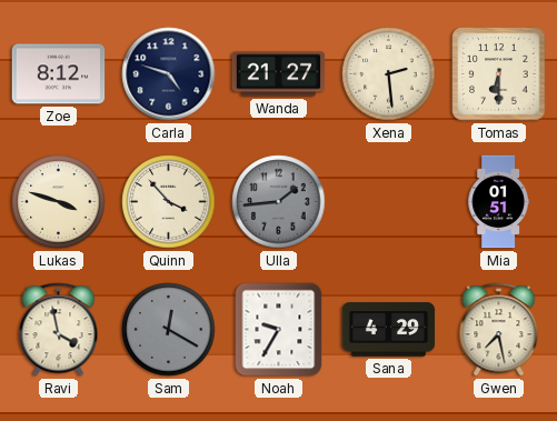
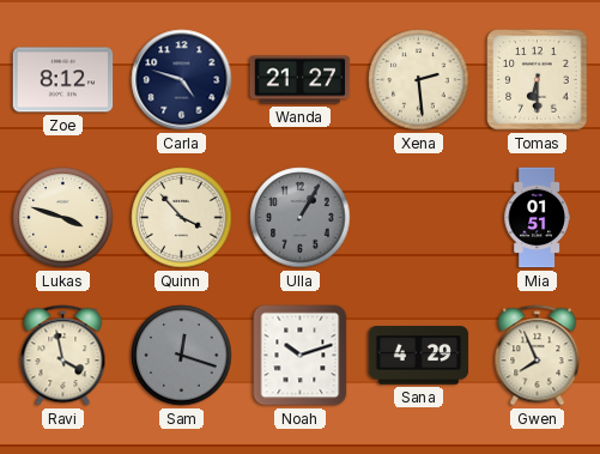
Ulla: 1:44 -> 1:05
Sam: 12:20 -> 12:18
Noah: 9:35 -> 10:12
Gwen: 7:28 -> 7:56
